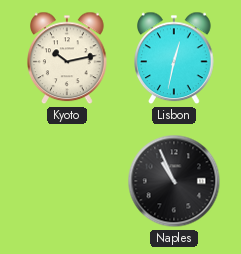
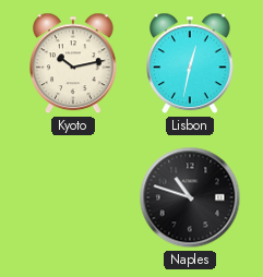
Naples: 10:56 -> 10:48
